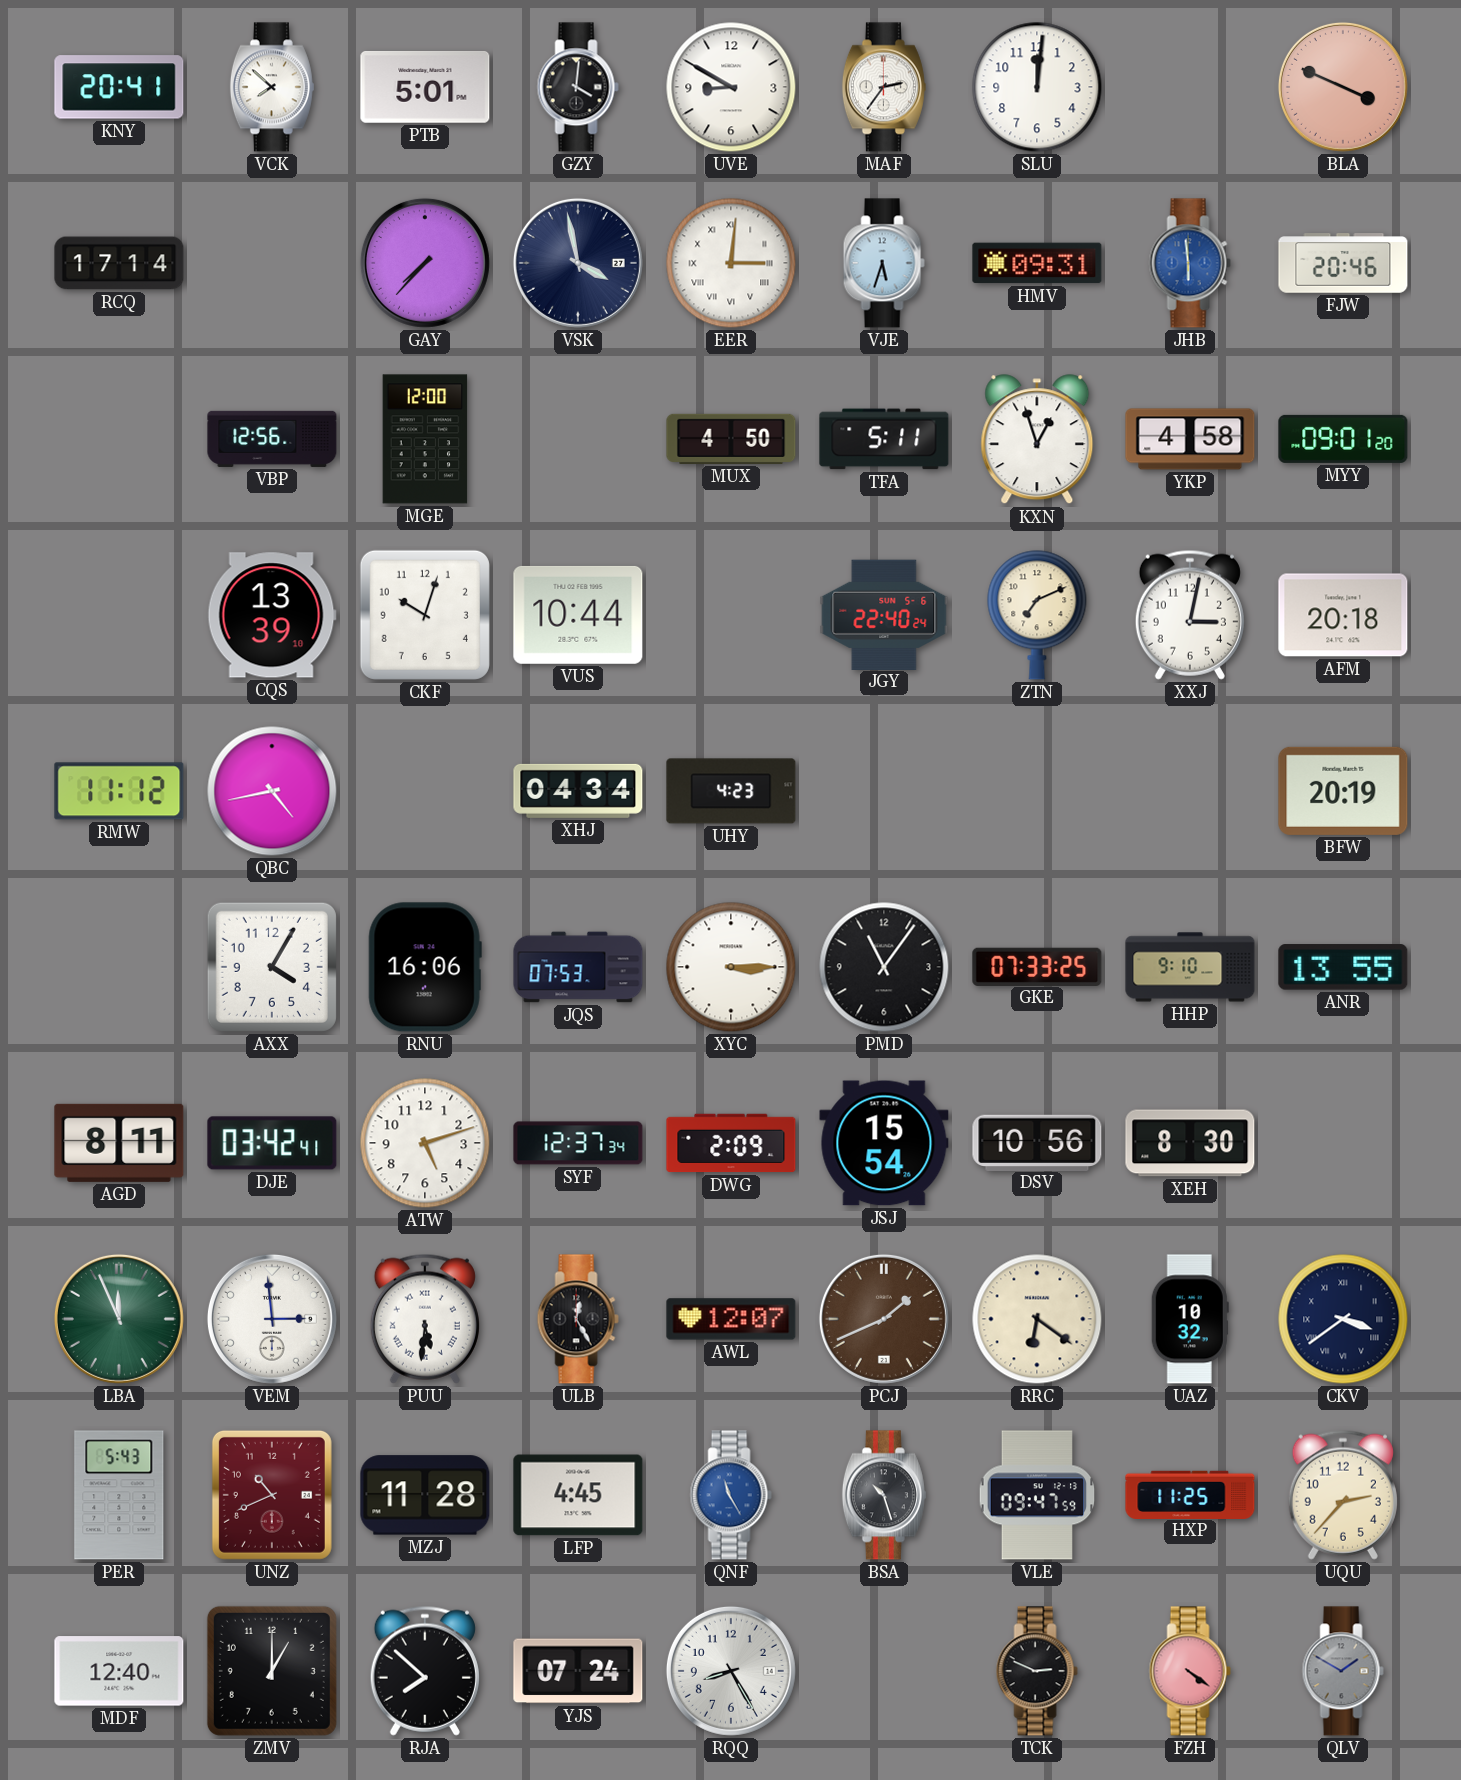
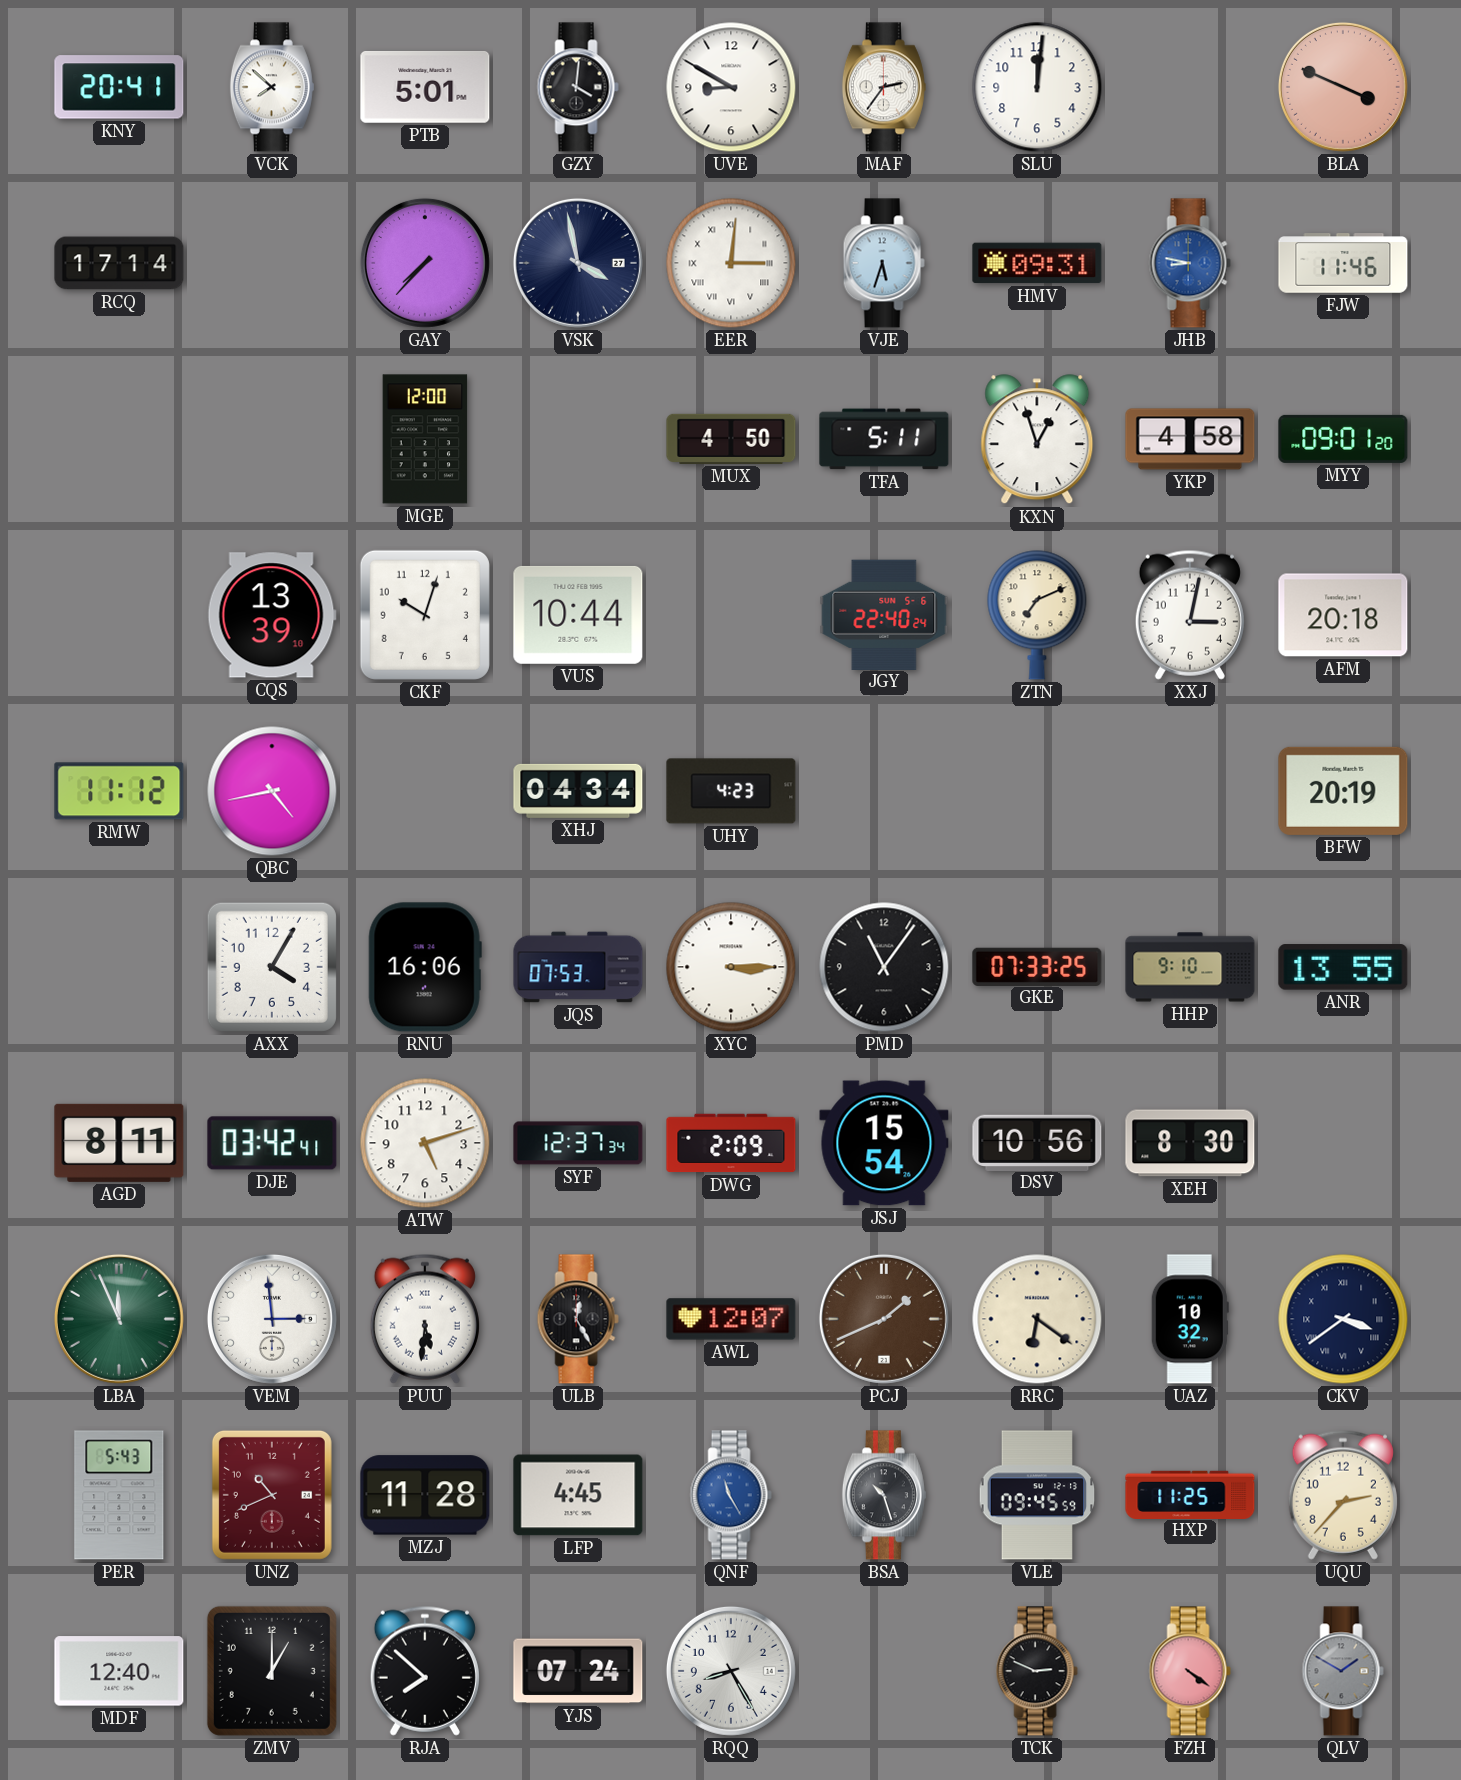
JHB: 5:59 -> 8:47
FJW: 20:46 -> 11:46
VBP: 12:56 -> none
VLE: 09:47 -> 09:45
